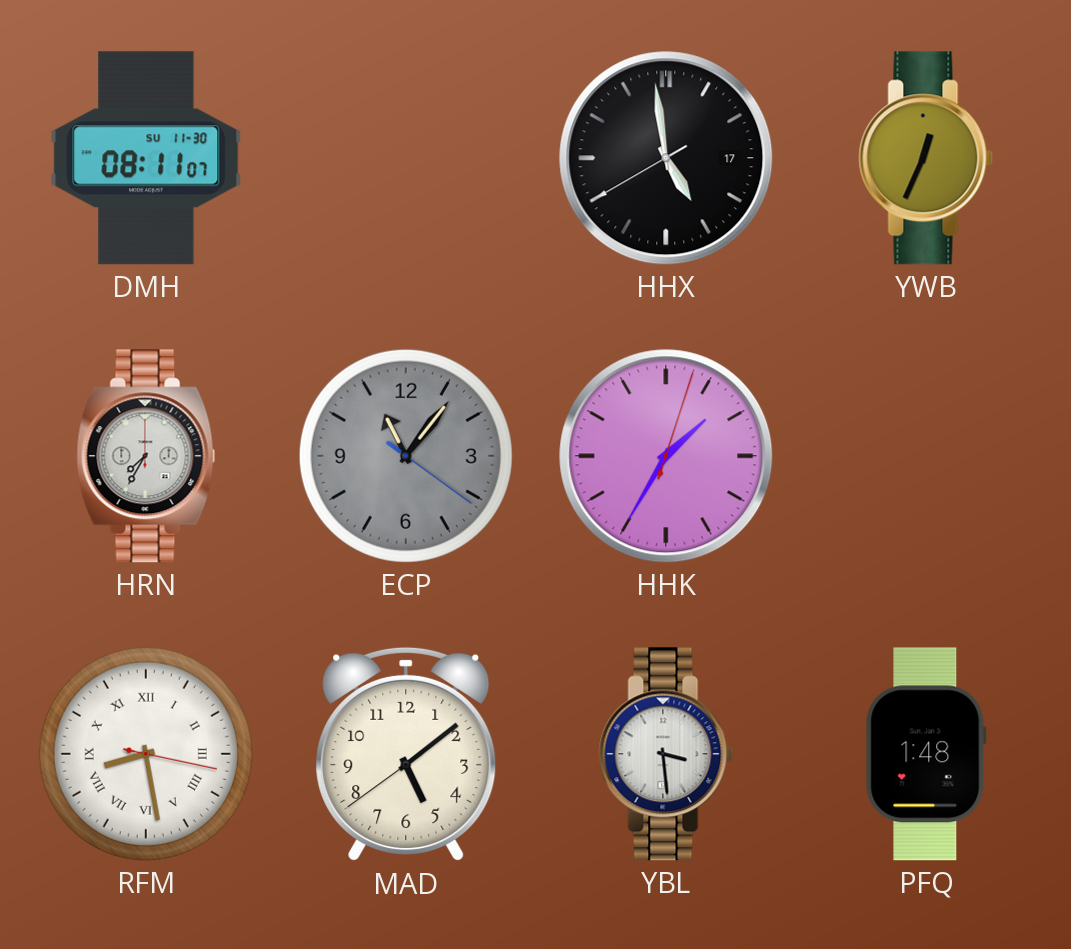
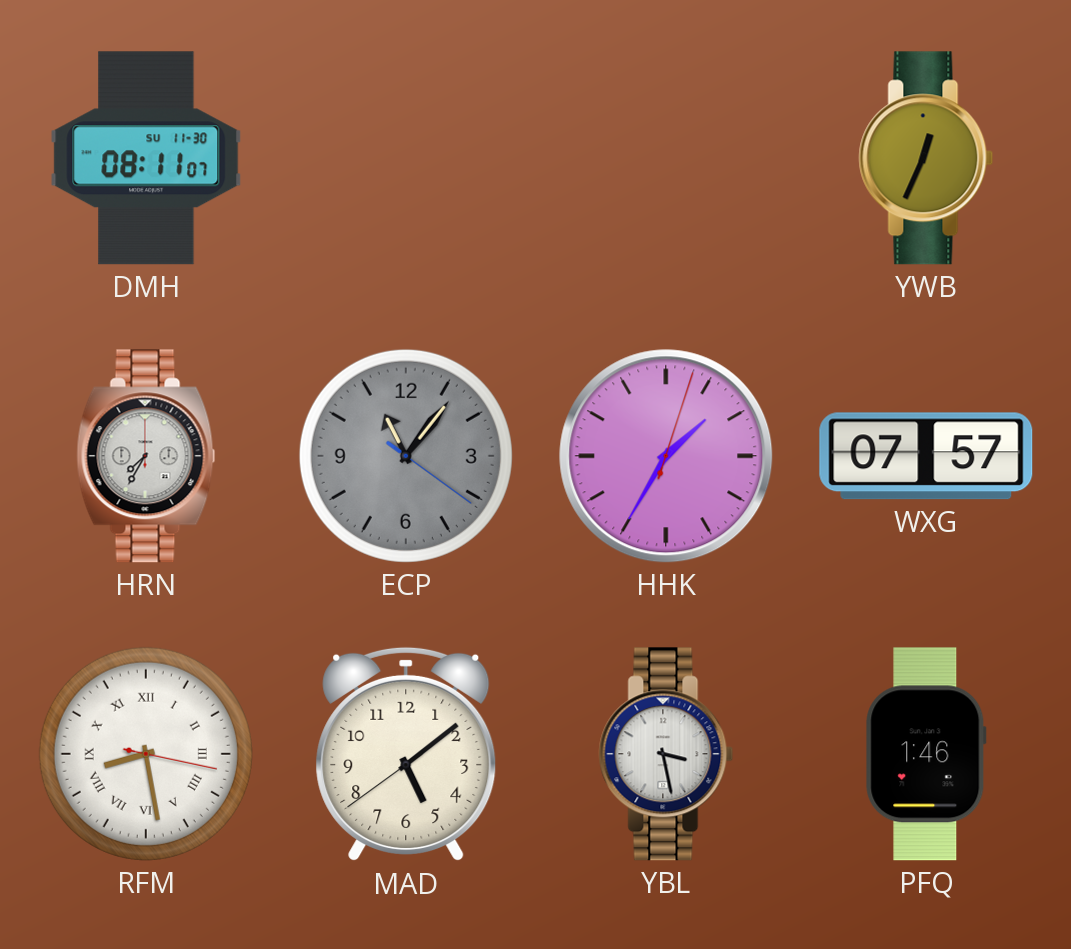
HHX: 4:58 -> none
WXG: none -> 07:57
YBL: 3:29 -> 3:28
PFQ: 1:48 -> 1:46
